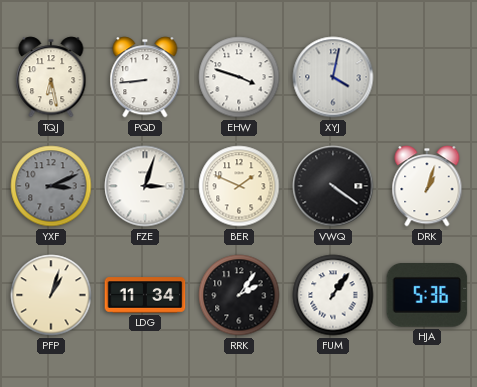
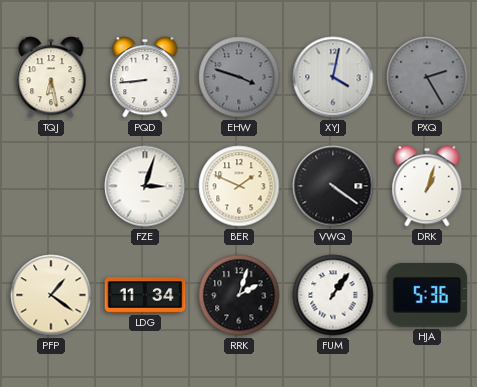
EHW dial: white -> grey
PXQ: none -> 2:25
YXF: 3:11 -> none
PFP: 1:03 -> 1:21
RRK: 2:06 -> 2:03
